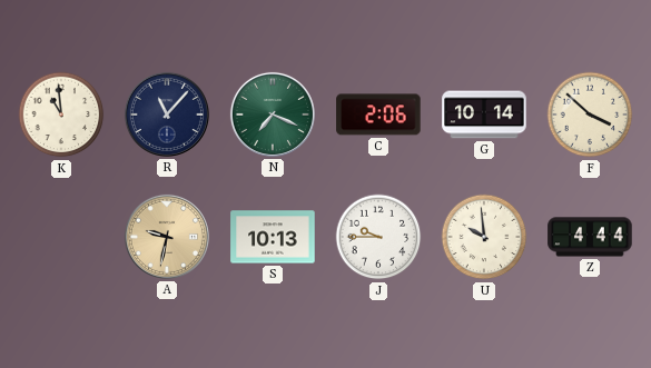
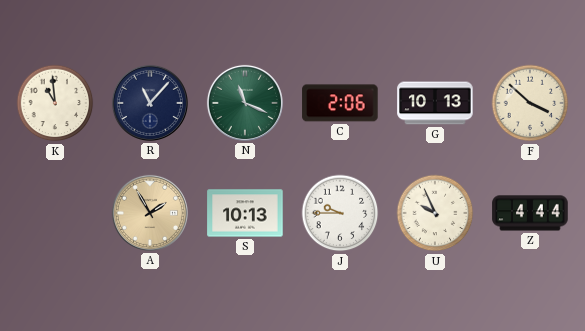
N: 7:19 -> 11:19
G: 10:14 -> 10:13
A: 9:32 -> 1:55
U: 9:59 -> 9:56
